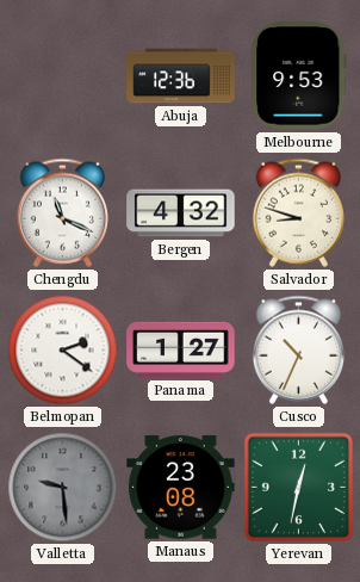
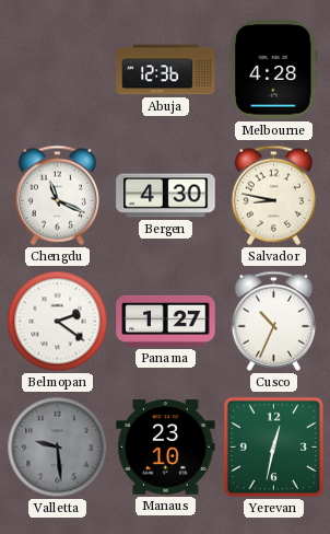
Melbourne: 9:53 -> 4:28
Bergen: 4:32 -> 4:30
Salvador: 8:48 -> 8:47
Manaus: 23:08 -> 23:10
